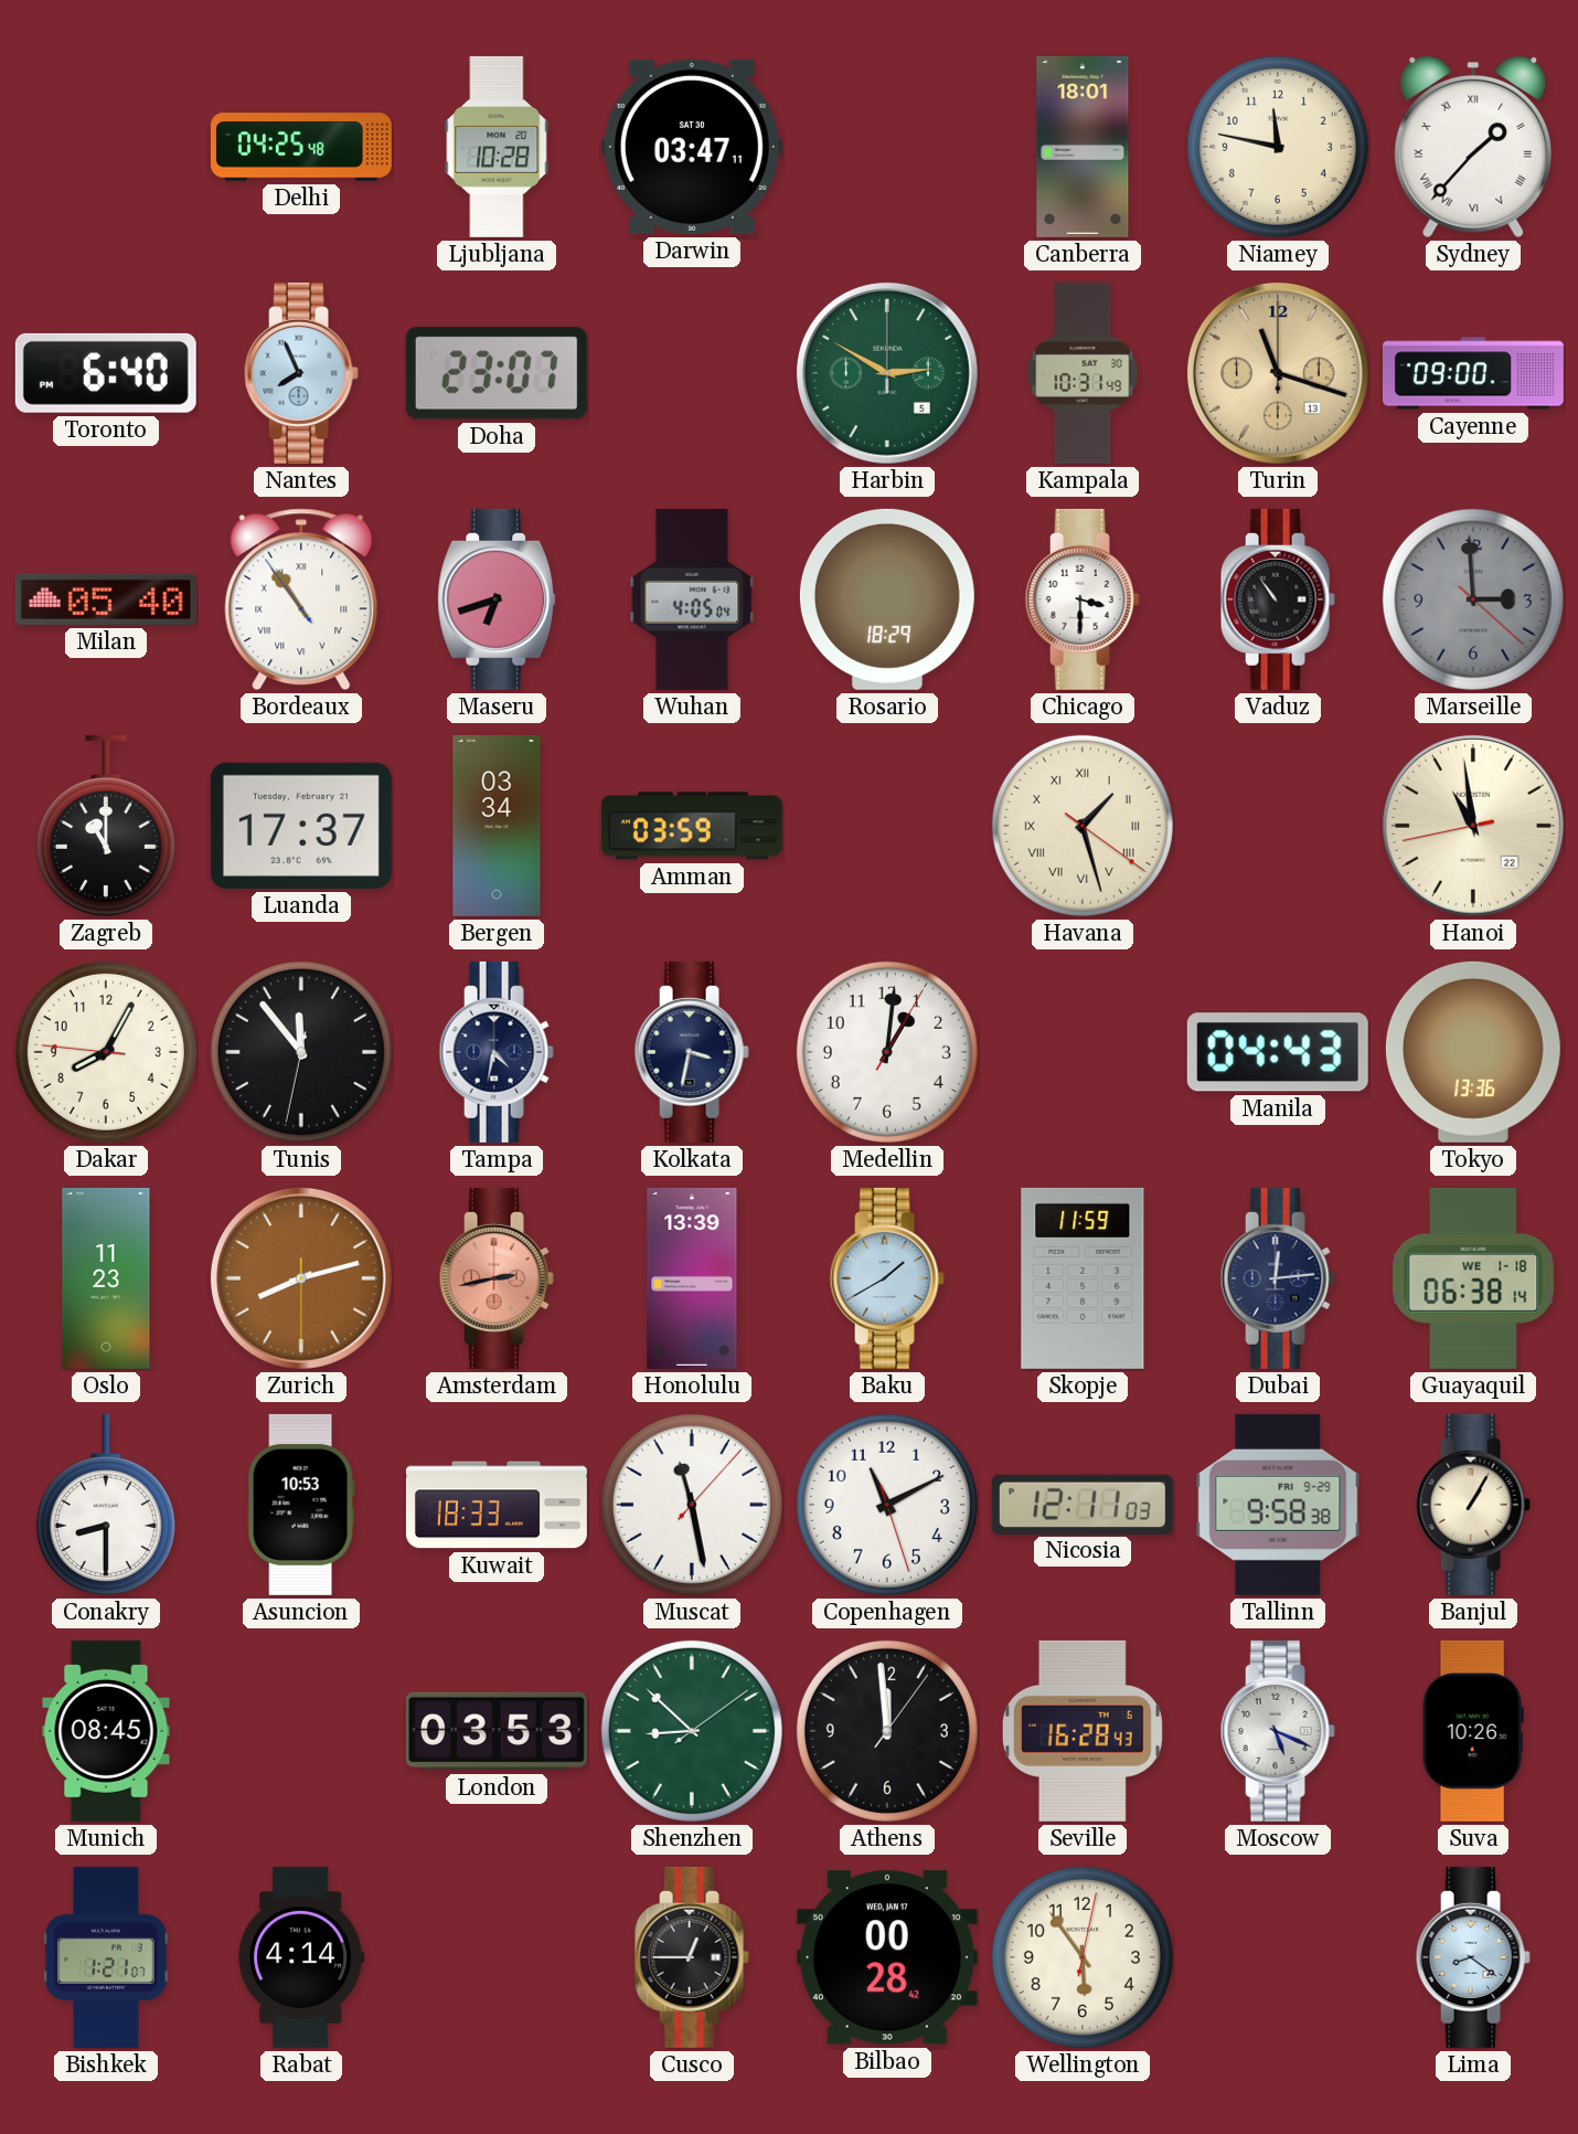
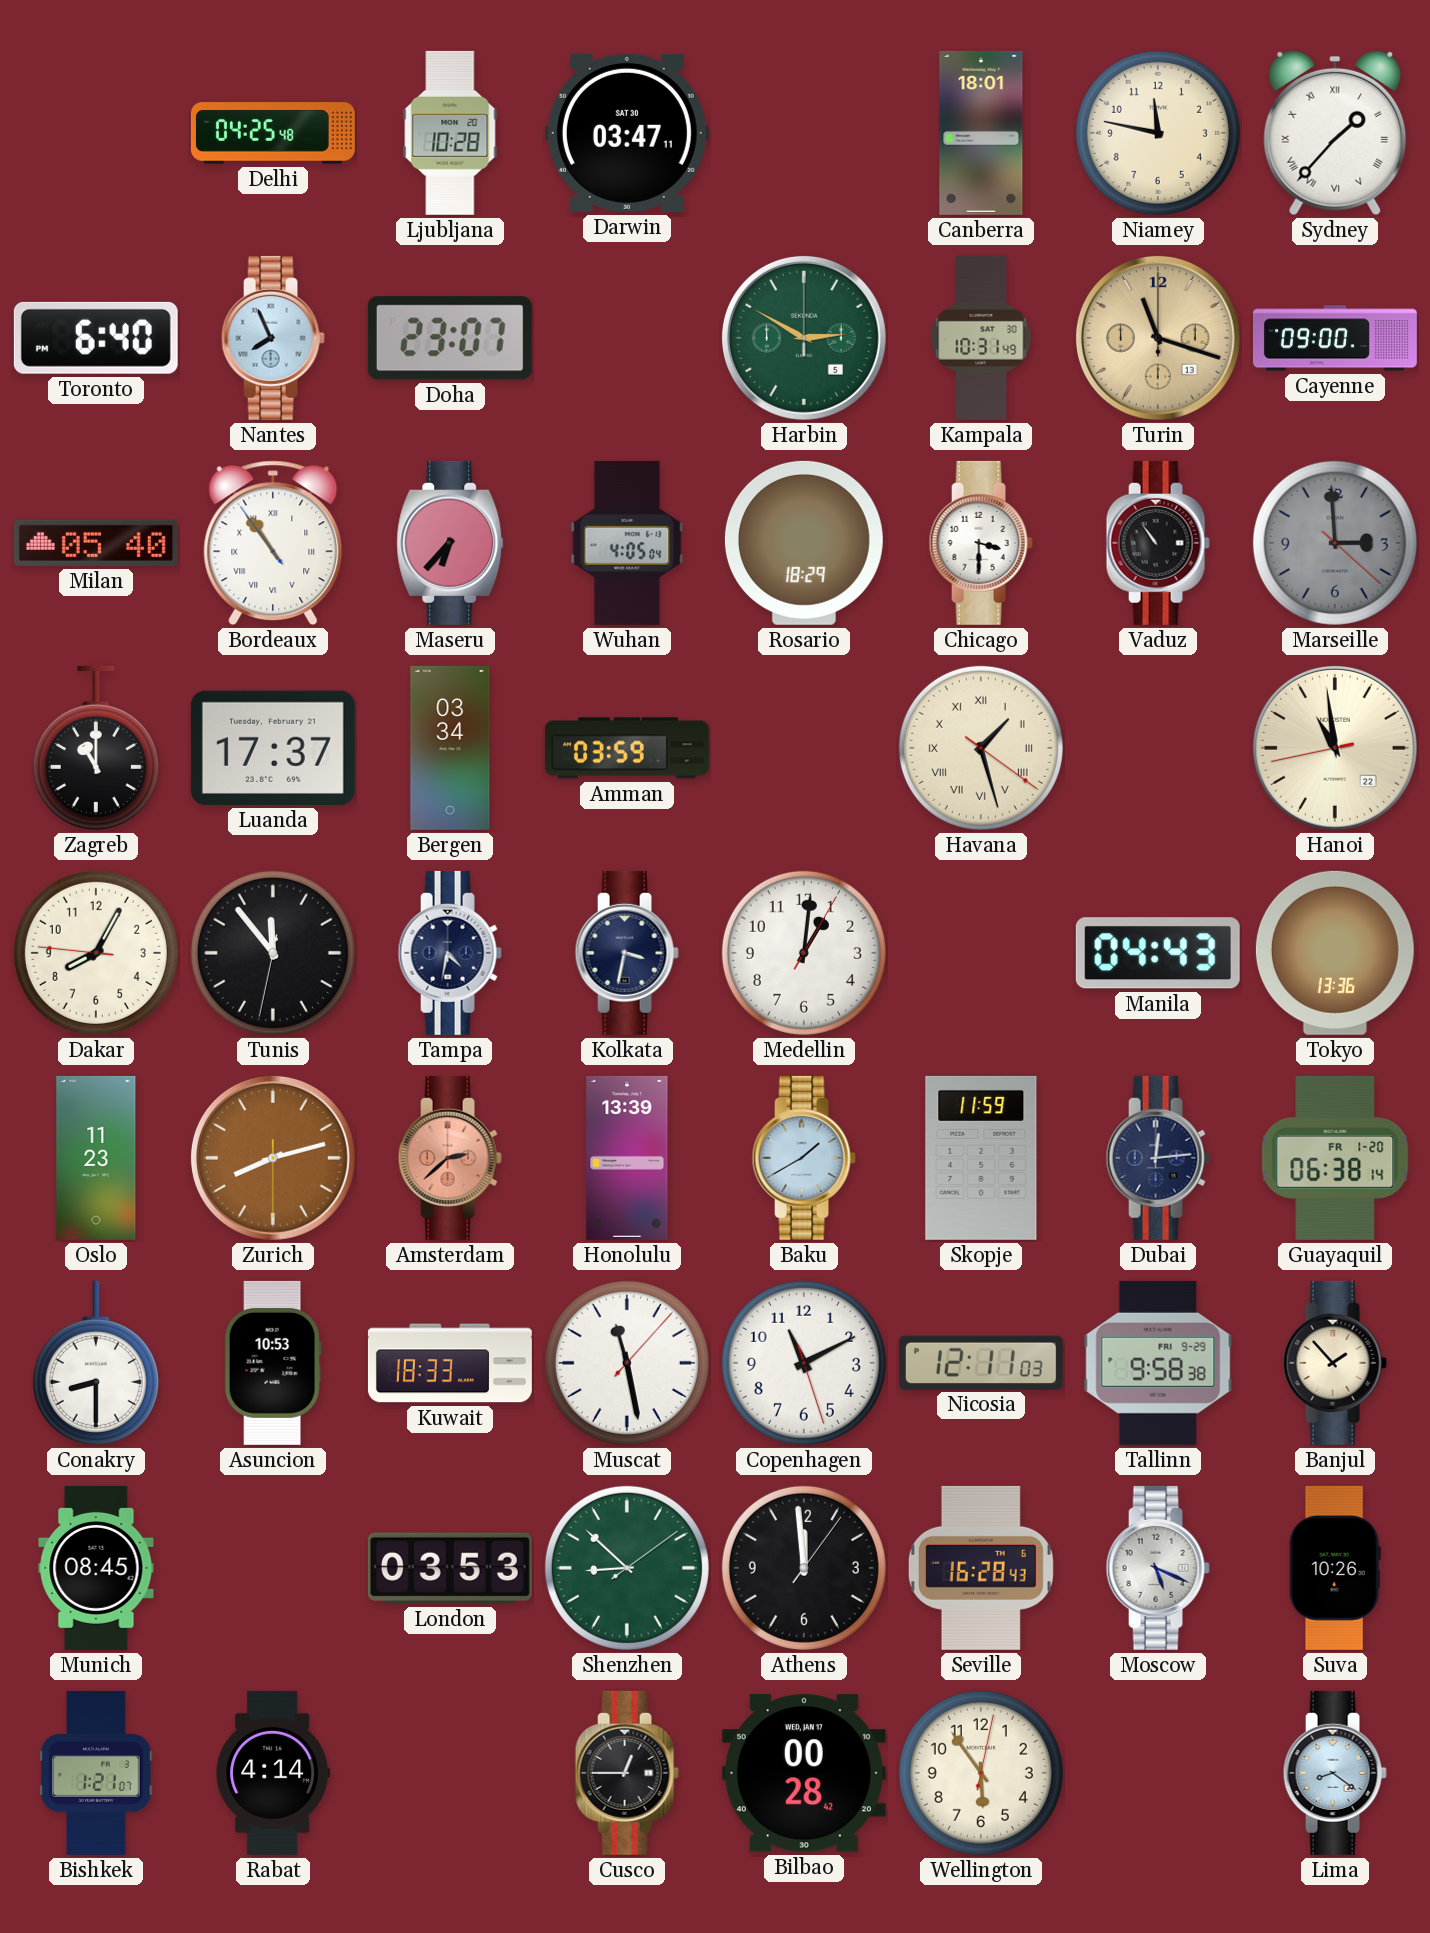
Maseru: 6:42 -> 6:37
Amsterdam: 2:43 -> 2:38
Guayaquil date: WE 1-18 -> FR 1-20
Banjul: 1:05 -> 1:53
